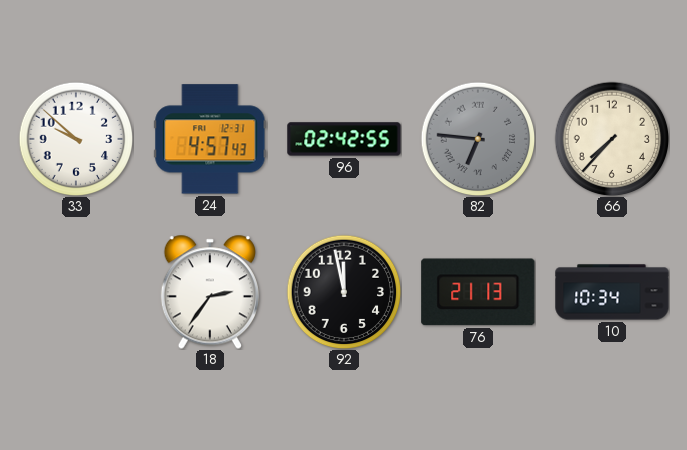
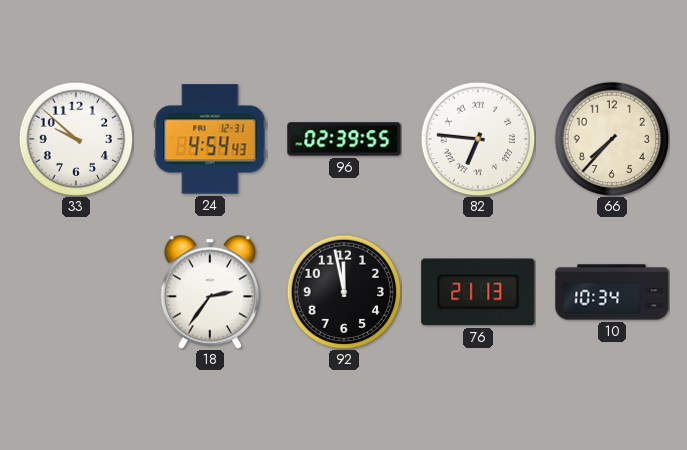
24: 4:57 -> 4:54
96: 02:42 -> 02:39
82 dial: grey -> white
